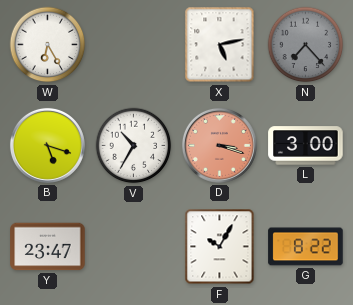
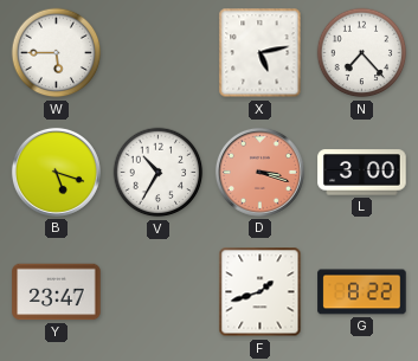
W: 6:25 -> 5:45
N dial: grey -> white
F: 10:05 -> 1:42
